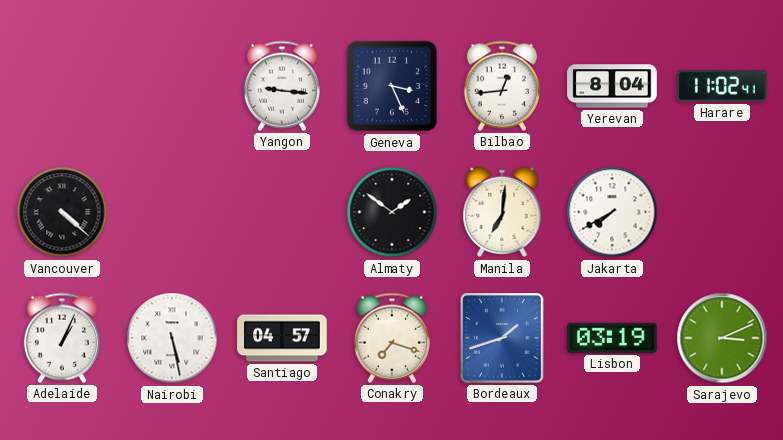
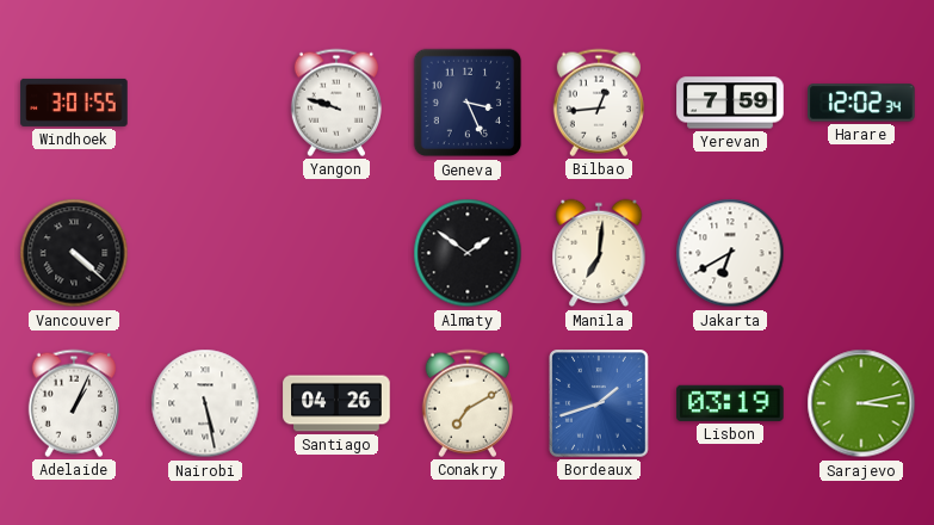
Windhoek: none -> 3:01
Yangon: 9:16 -> 9:48
Yerevan: 8:04 -> 7:59
Harare: 11:02 -> 12:02
Jakarta: 7:40 -> 6:40
Santiago: 04:57 -> 04:26
Conakry: 7:18 -> 7:10
Sarajevo: 3:11 -> 3:13
